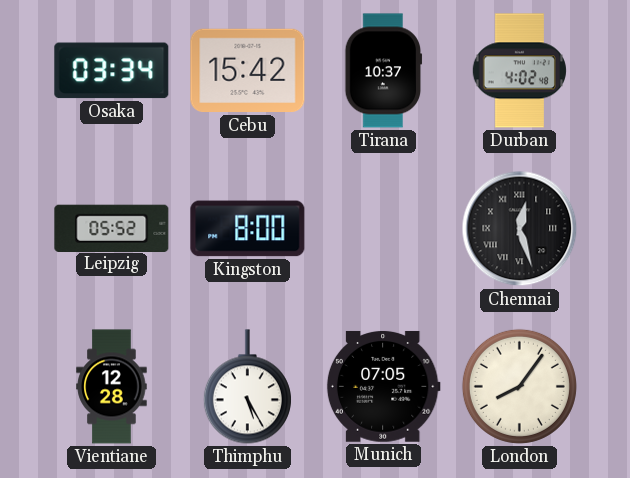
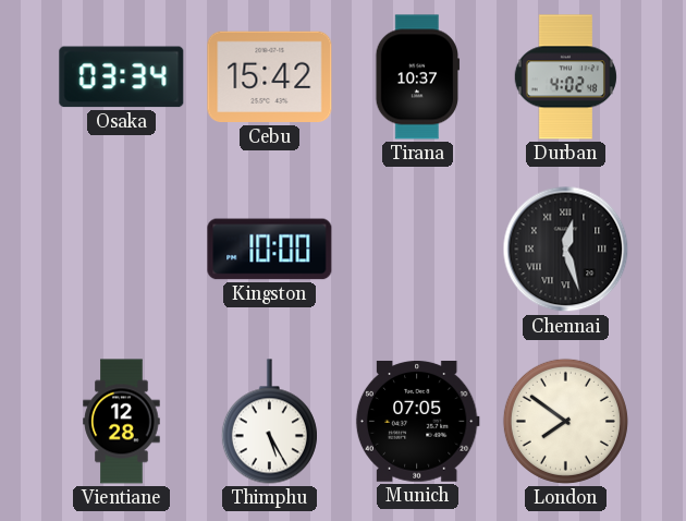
Leipzig: 05:52 -> none
Kingston: 8:00 -> 10:00
London: 8:06 -> 7:51
